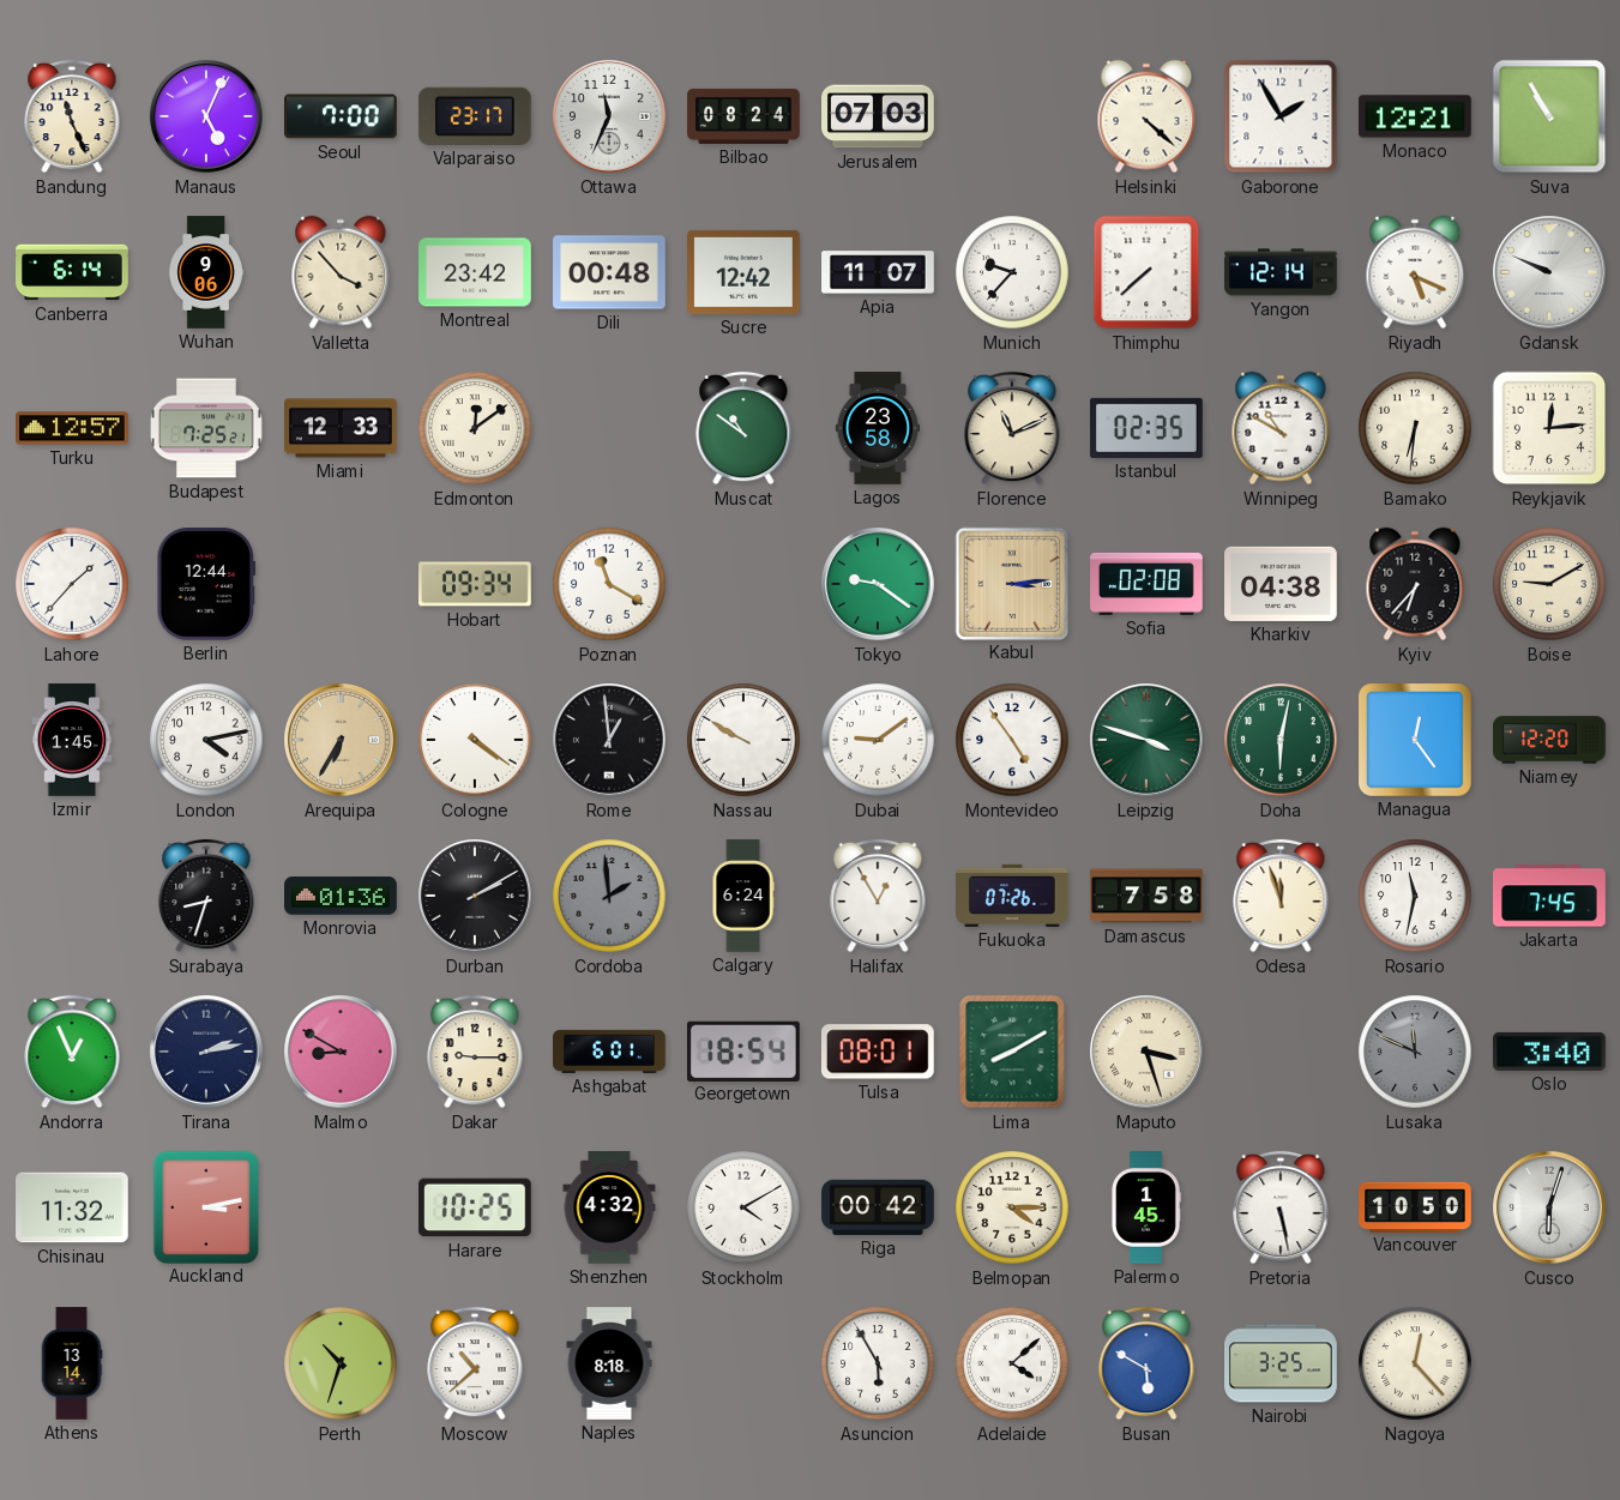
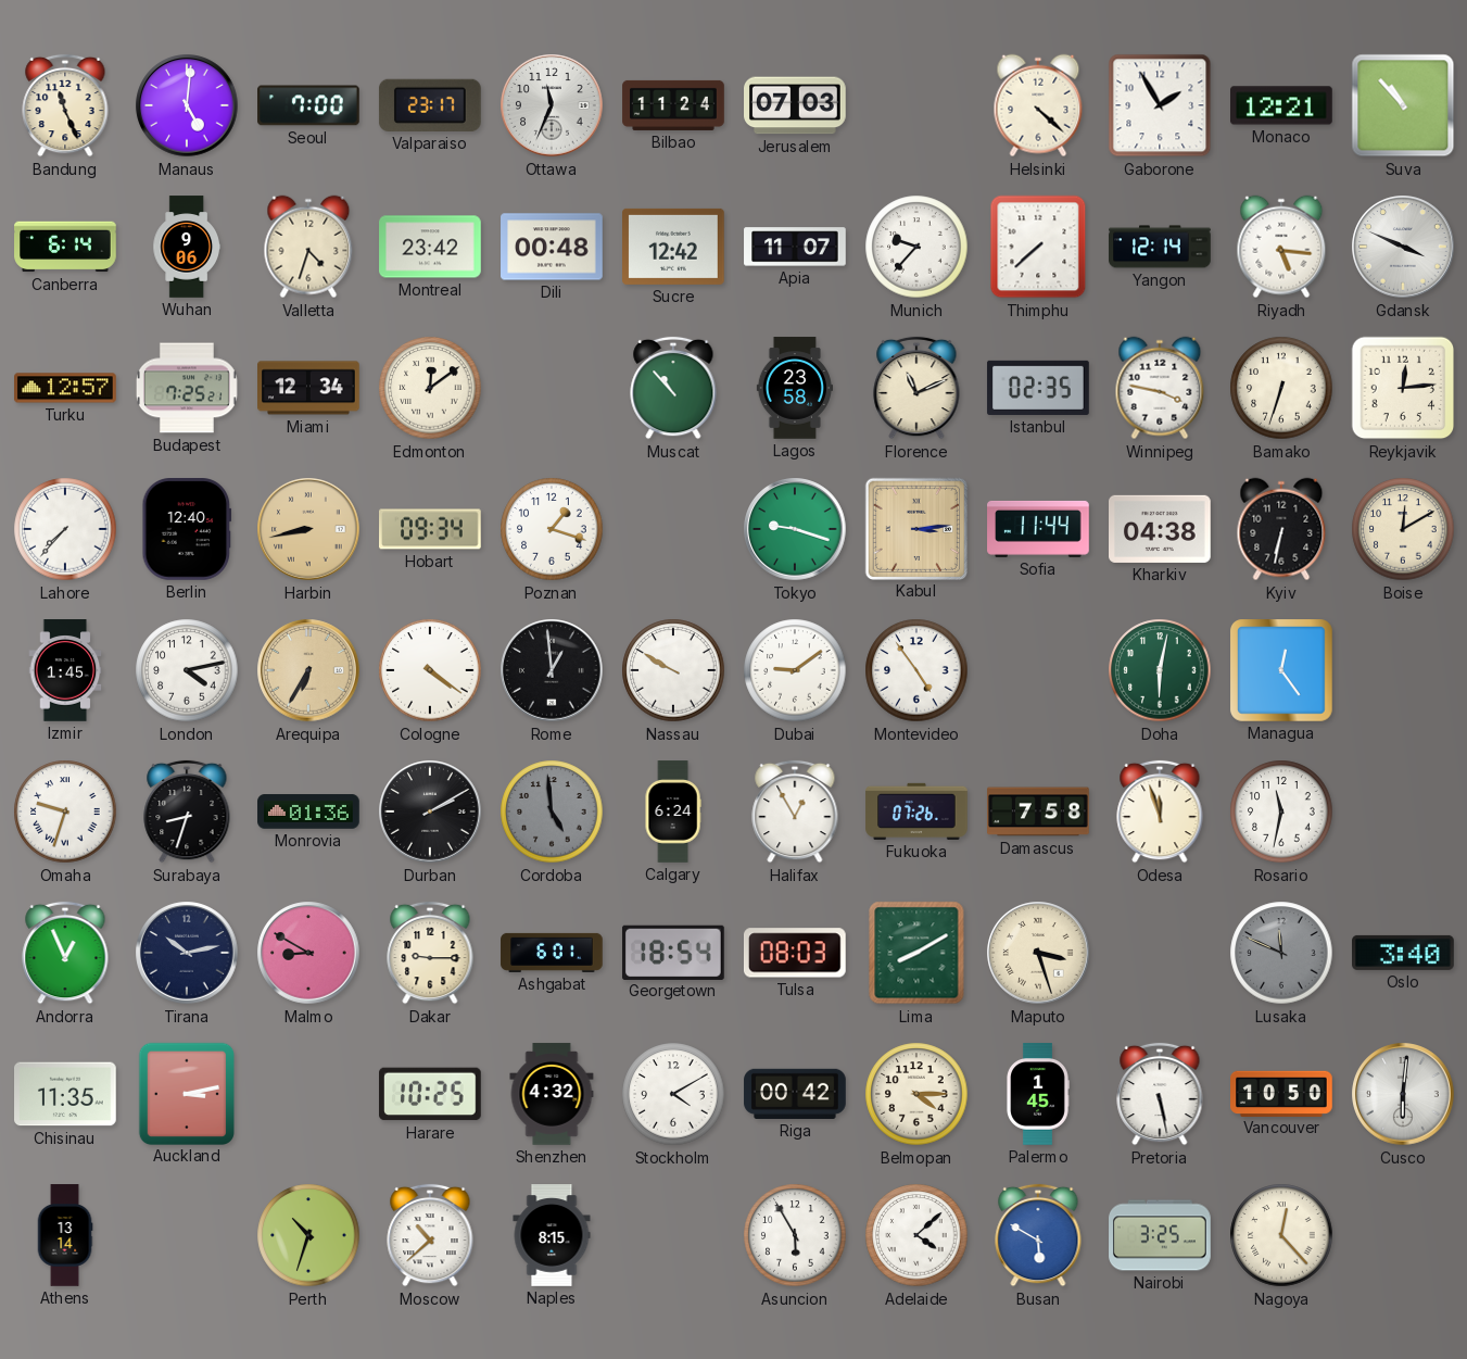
Manaus: 5:04 -> 5:01
Bilbao: 08:24 -> 11:24
Suva: 10:55 -> 10:53
Valletta: 3:53 -> 4:33
Riyadh: 5:19 -> 5:16
Gdansk: 9:49 -> 3:49
Miami: 12:33 -> 12:34
Muscat: 10:51 -> 10:53
Winnipeg: 10:50 -> 3:47
Bamako: 6:31 -> 6:33
Lahore: 1:37 -> 7:37
Berlin: 12:44 -> 12:40
Harbin: none -> 8:43
Poznan: 11:20 -> 1:18
Tokyo: 9:21 -> 9:18
Sofia: 02:08 -> 11:44
Kyiv: 6:37 -> 6:32
Boise: 9:10 -> 12:10
Leipzig: 3:48 -> none
Niamey: 12:20 -> none
Omaha: none -> 9:33
Cordoba: 1:59 -> 4:59
Jakarta: 7:45 -> none
Tirana: 2:13 -> 10:13
Tulsa: 08:01 -> 08:03
Chisinau: 11:32 -> 11:35
Cusco: 6:03 -> 6:01
Naples: 8:18 -> 8:15
